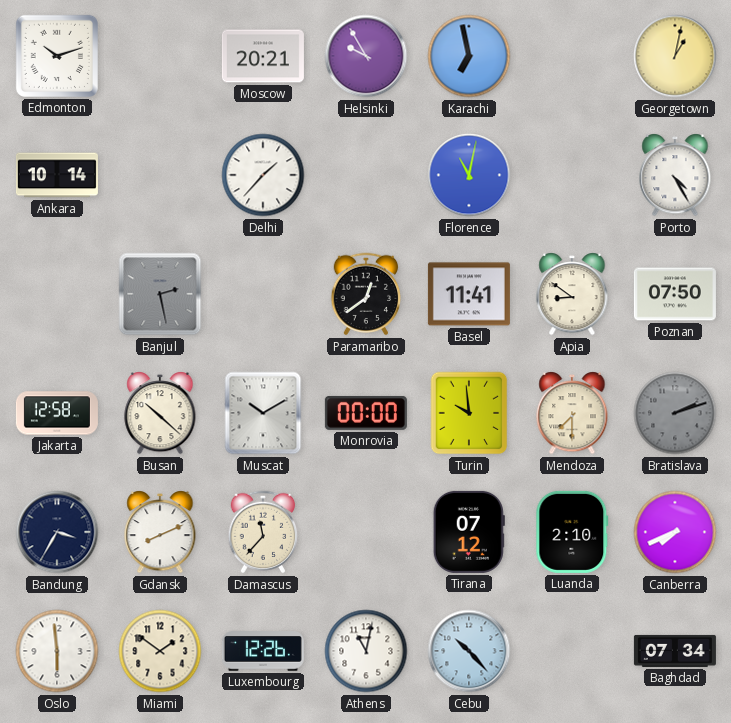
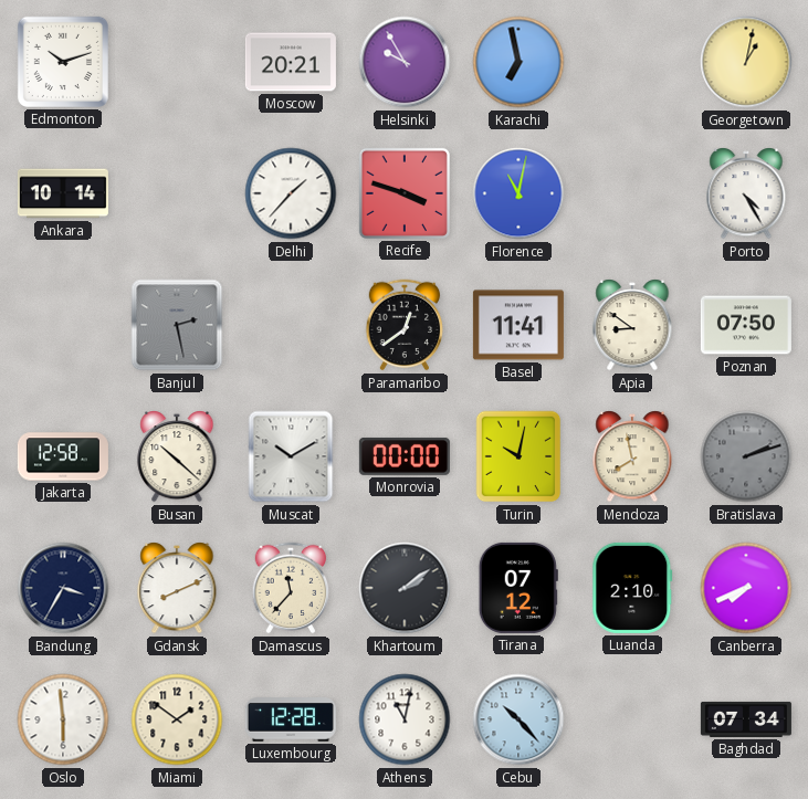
Recife: none -> 3:48
Turin: 9:59 -> 10:02
Mendoza: 7:30 -> 7:58
Khartoum: none -> 2:09
Luxembourg: 12:26 -> 12:28
